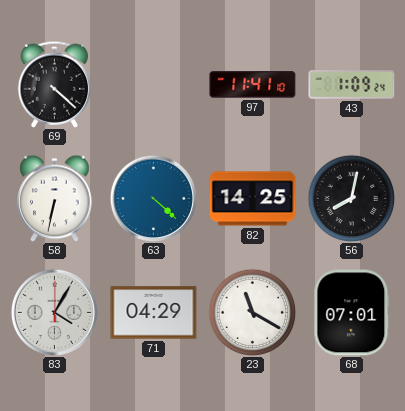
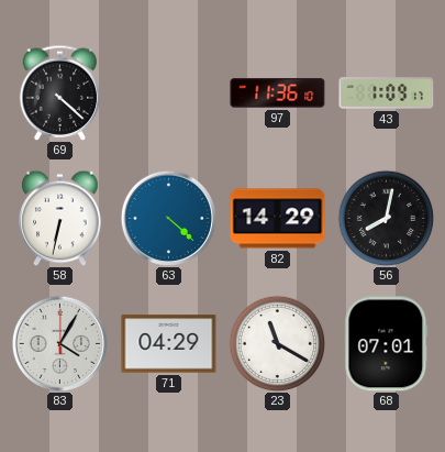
97: 11:41 -> 11:36
43: 1:09:24 -> 1:09:17
82: 14:25 -> 14:29
